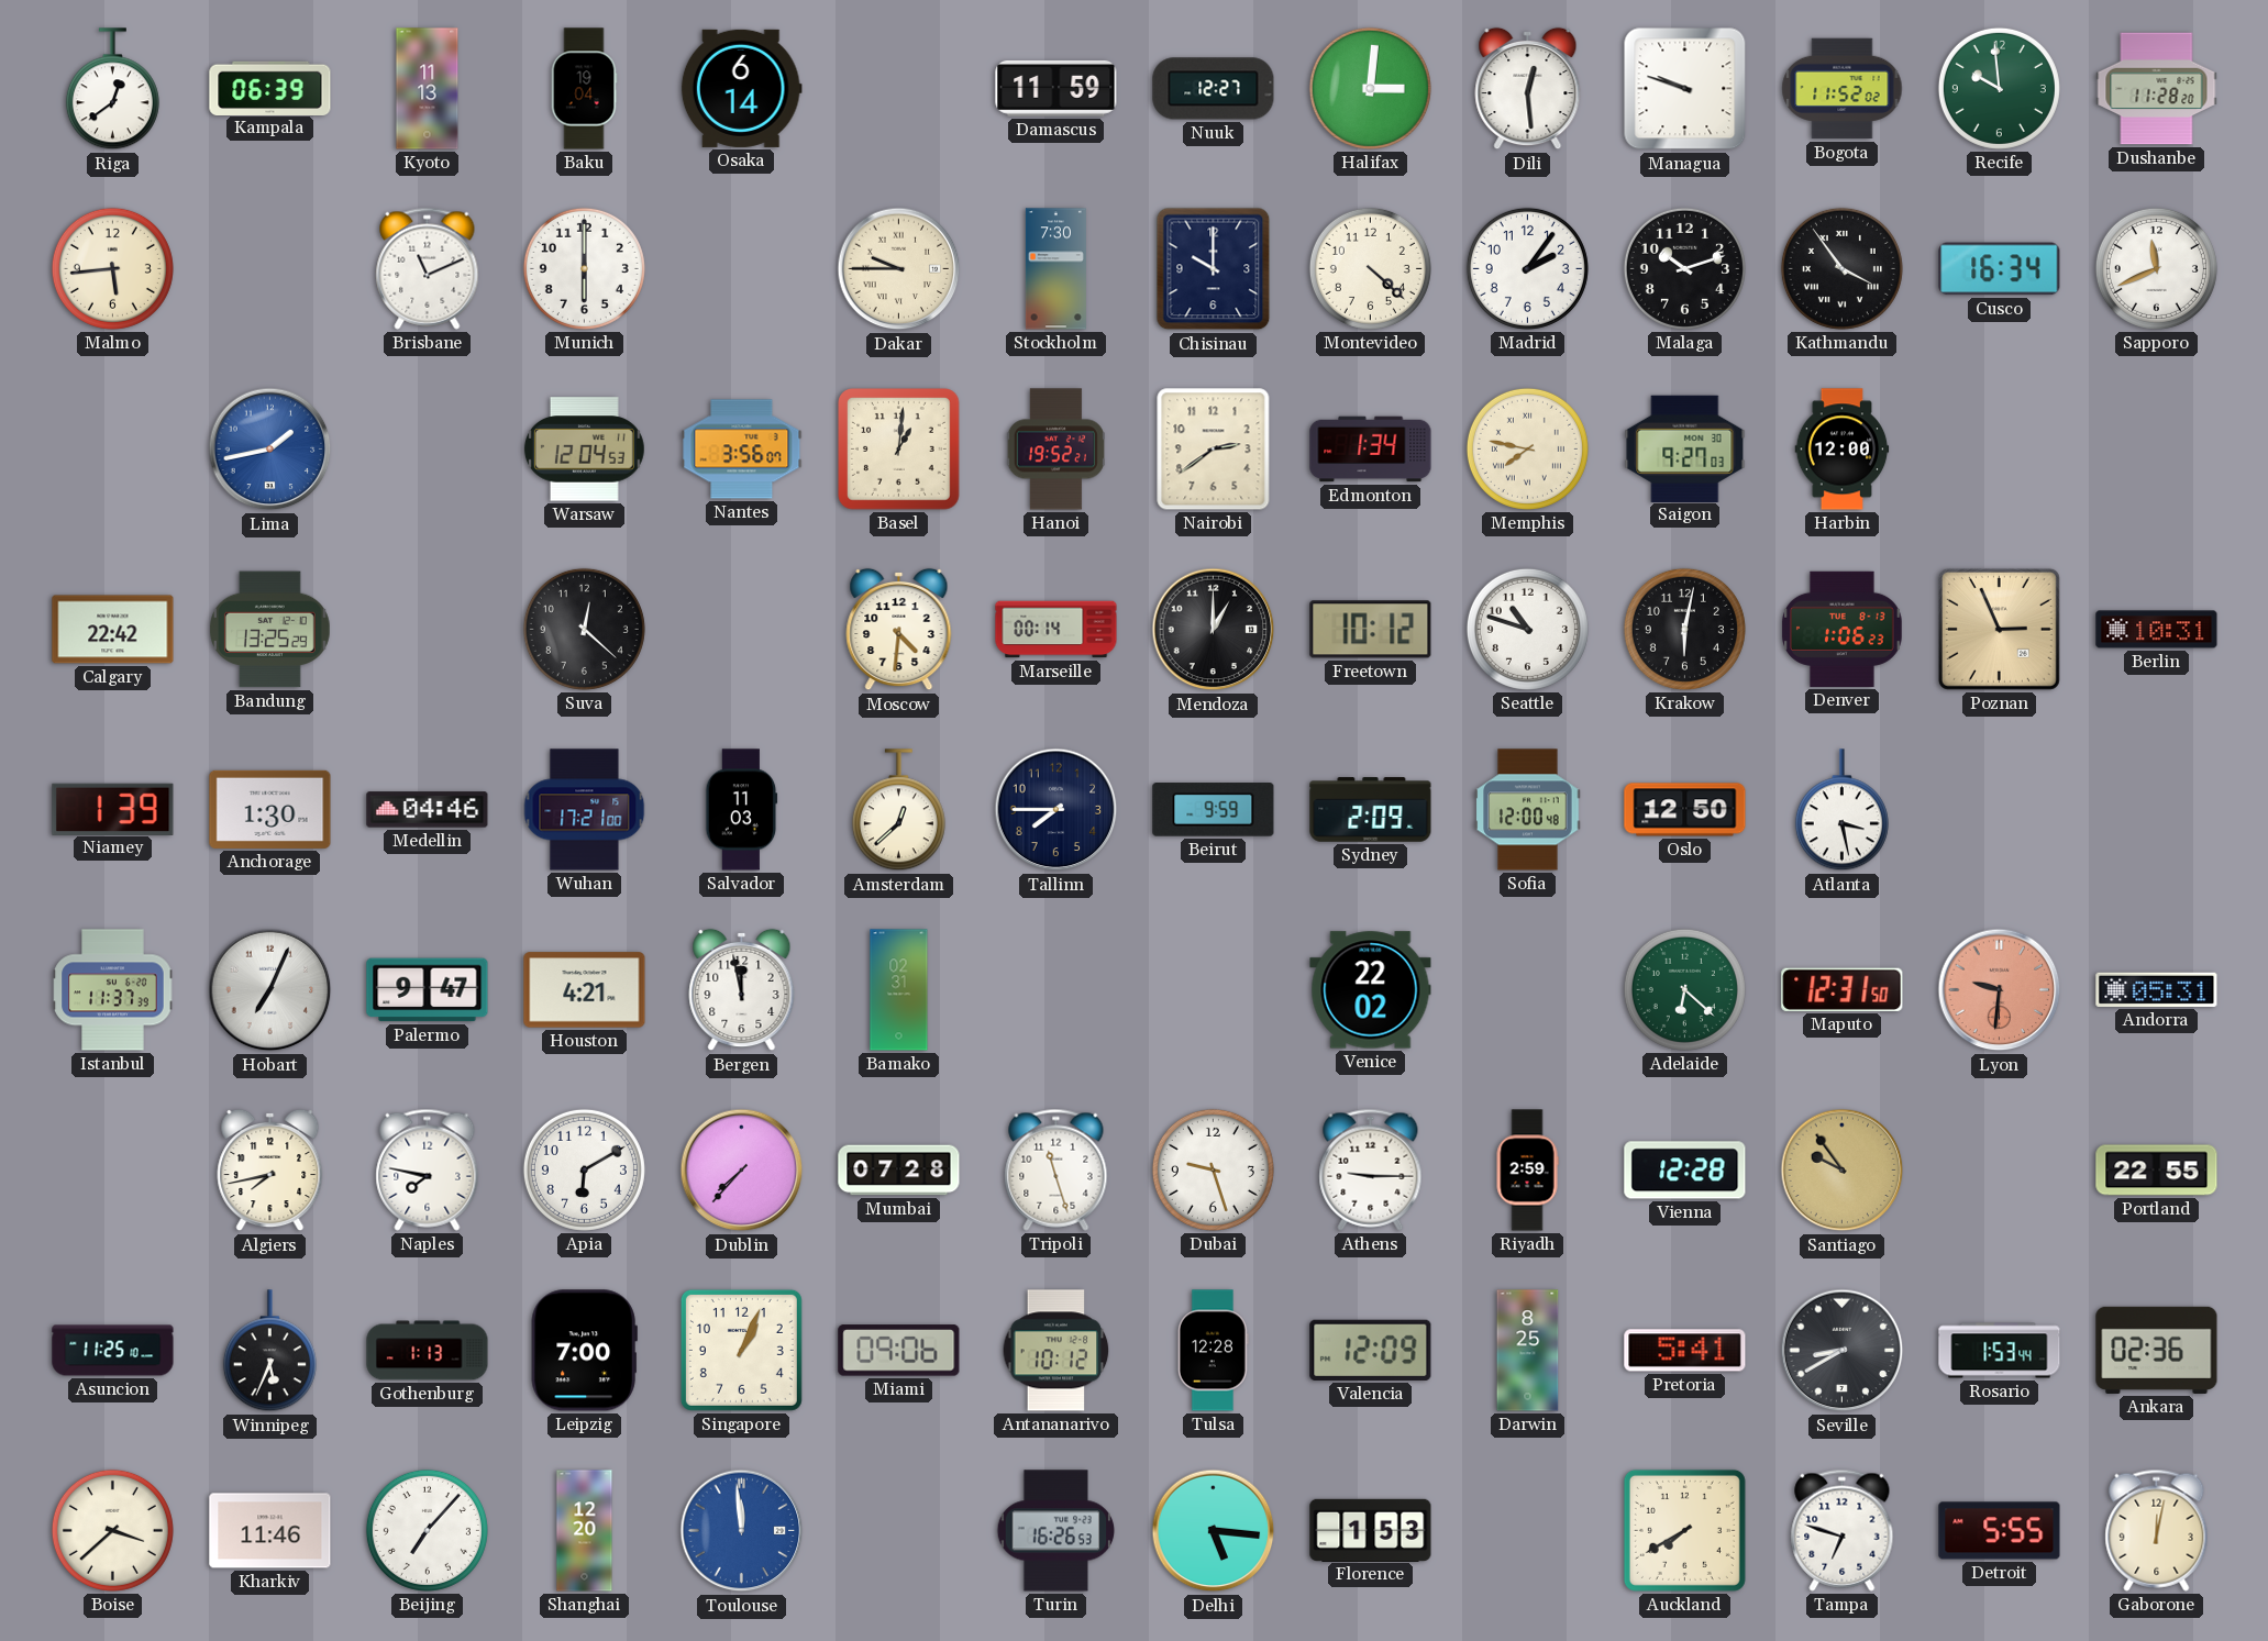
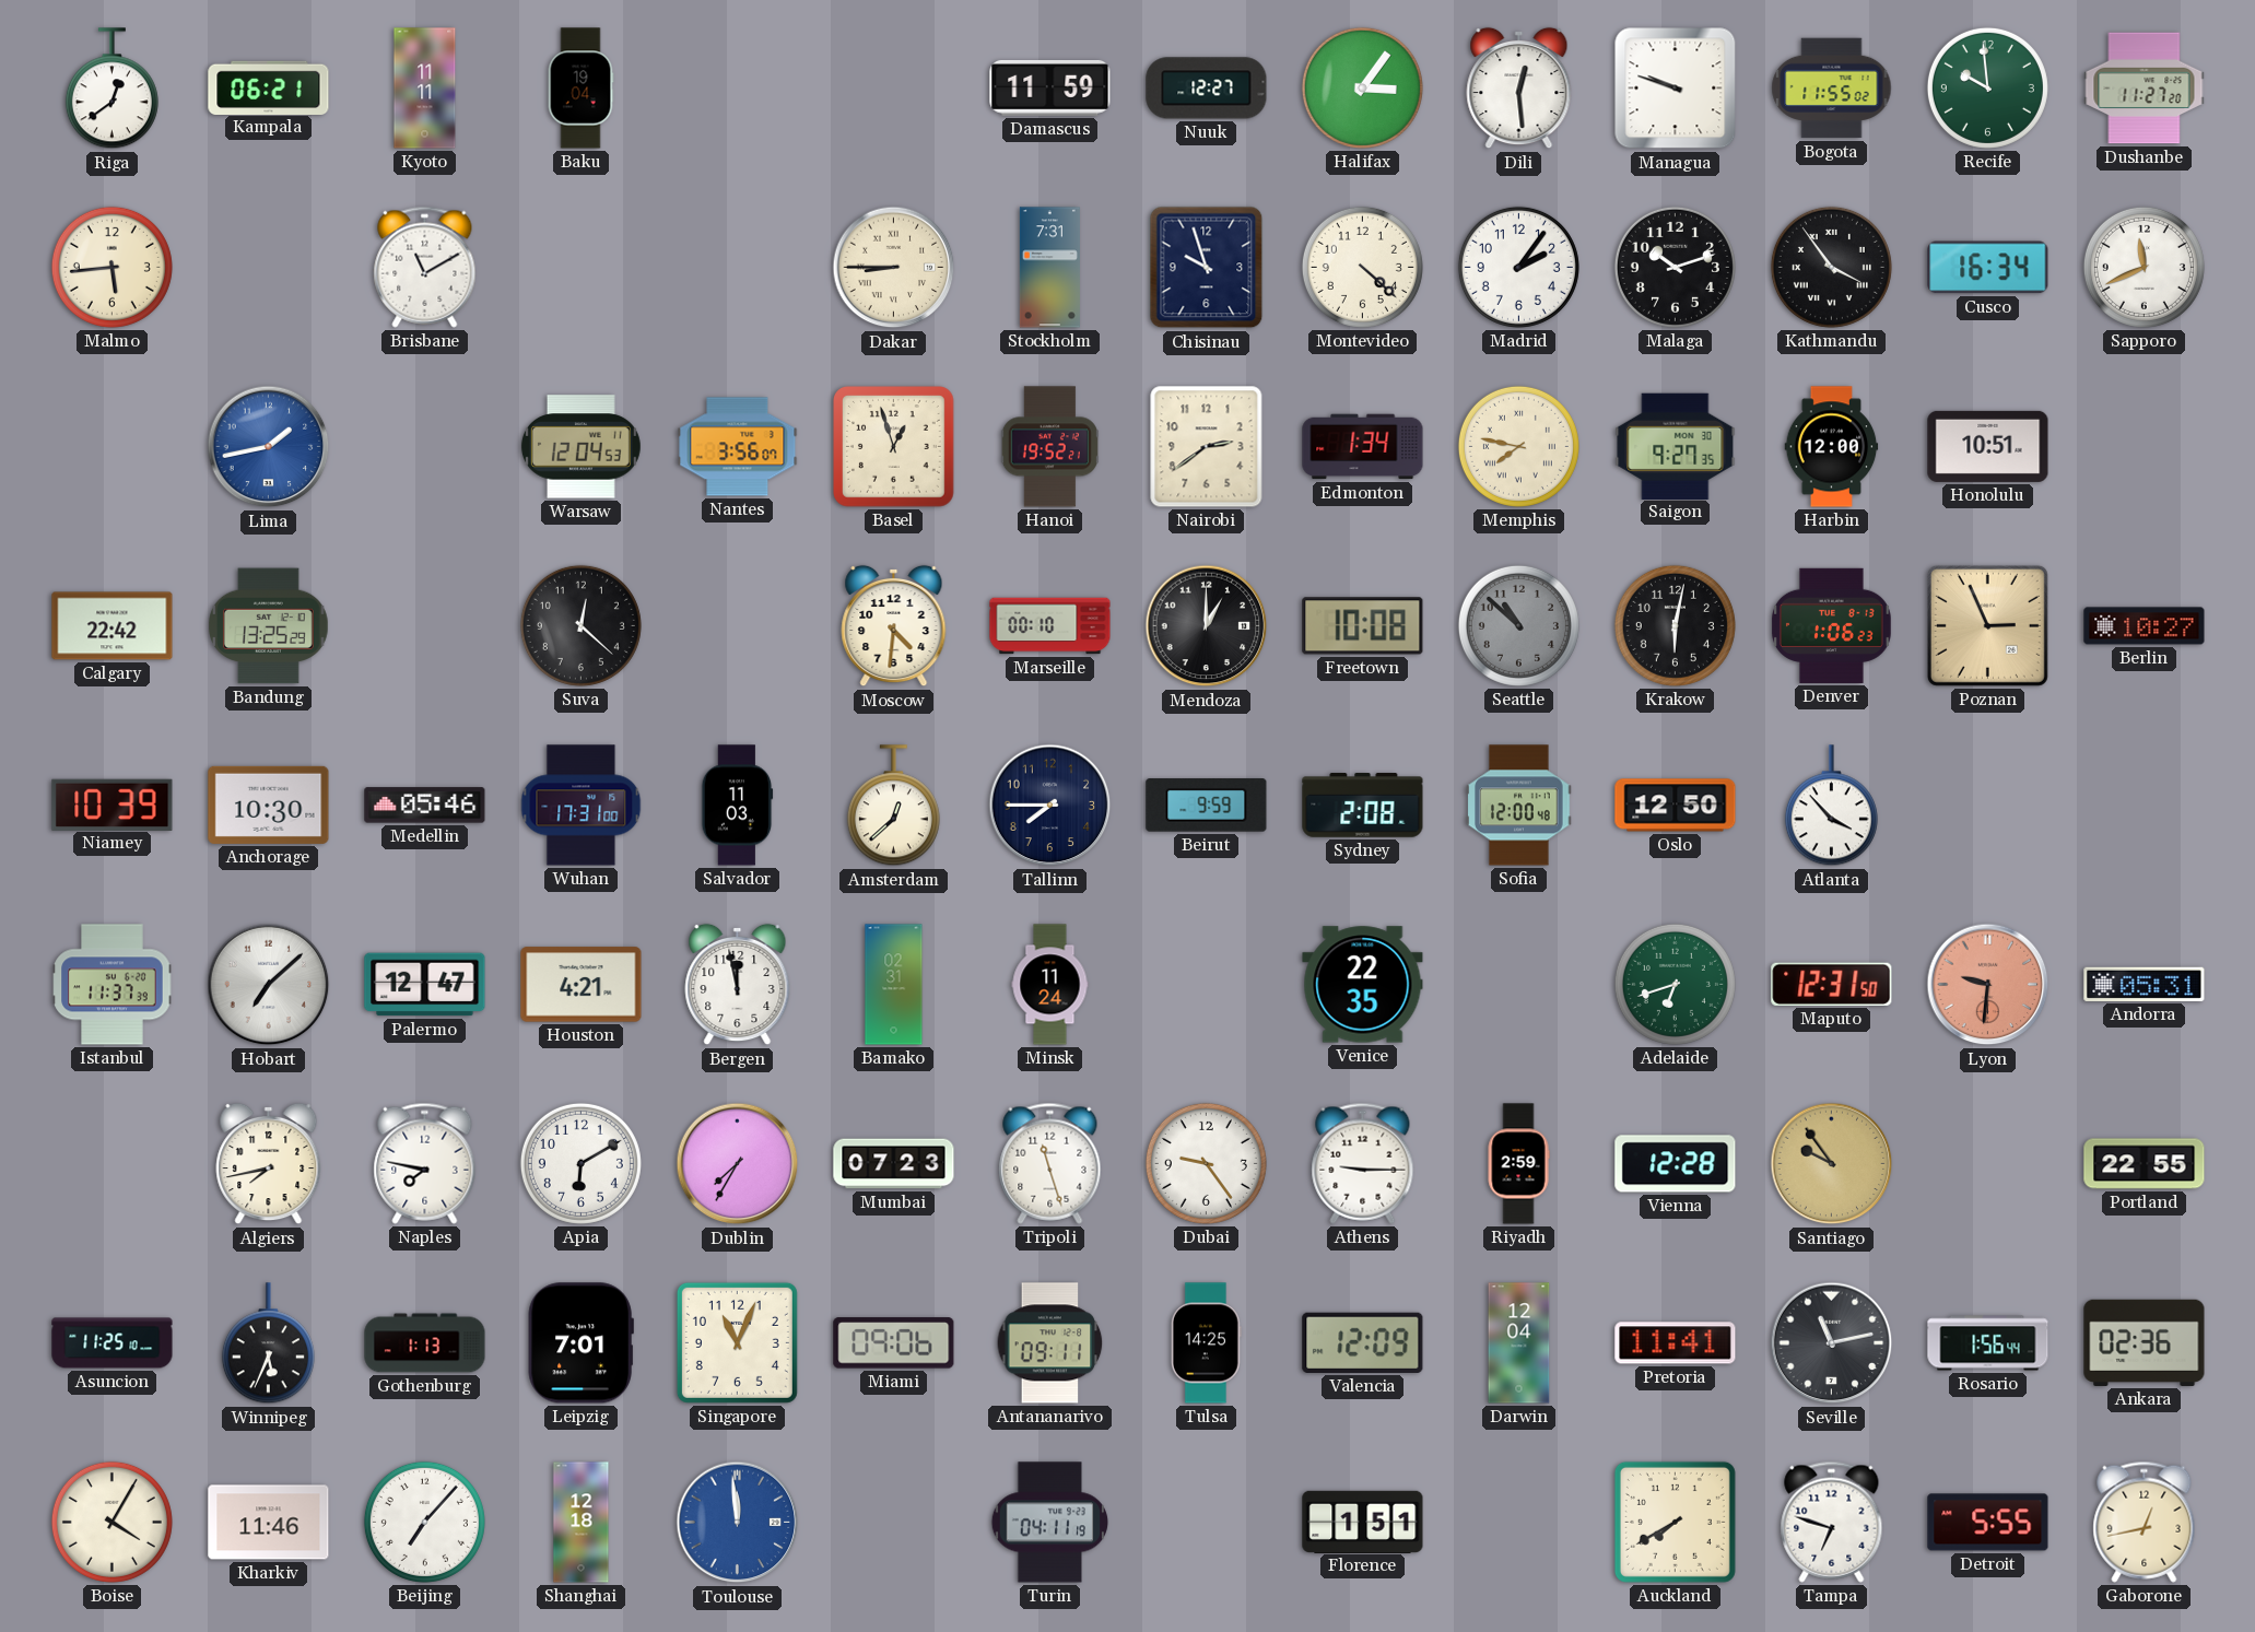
Kampala: 06:39 -> 06:21
Kyoto: 11:13 -> 11:11
Osaka: 6:14 -> none
Halifax: 3:01 -> 3:06
Bogota: 11:52 -> 11:55
Dushanbe: 11:28 -> 11:27
Brisbane: 11:11 -> 11:10
Munich: 6:00 -> none
Dakar: 9:45 -> 8:45
Stockholm: 7:30 -> 7:31
Chisinau: 10:00 -> 9:57
Basel: 1:01 -> 12:57
Saigon: 9:27:03 -> 9:27:35
Honolulu: none -> 10:51
Marseille: 00:14 -> 00:10
Freetown: 10:12 -> 10:08
Seattle: 10:48 -> 10:52
Seattle dial: white -> grey
Berlin: 10:31 -> 10:27
Niamey: 1:39 -> 10:39
Anchorage: 1:30 -> 10:30
Medellin: 04:46 -> 05:46
Wuhan: 17:21 -> 17:31
Sydney: 2:09 -> 2:08
Atlanta: 3:28 -> 3:53
Hobart: 7:04 -> 7:08
Palermo: 9:47 -> 12:47
Minsk: none -> 11:24
Venice: 22:02 -> 22:35
Adelaide: 6:22 -> 6:42
Dublin: 7:37 -> 7:35
Mumbai: 07:28 -> 07:23
Dubai: 9:27 -> 9:24
Leipzig: 7:00 -> 7:01
Singapore: 1:04 -> 11:04
Antananarivo: 10:12 -> 09:11
Tulsa: 12:28 -> 14:25
Darwin: 8:25 -> 12:04
Pretoria: 5:41 -> 11:41
Seville: 8:40 -> 11:13
Rosario: 1:53 -> 1:56
Boise: 3:38 -> 4:05
Shanghai: 12:20 -> 12:18
Turin: 16:26 -> 04:11
Delhi: 5:16 -> none
Florence: 1:53 -> 1:51
Gaborone: 12:02 -> 12:43
